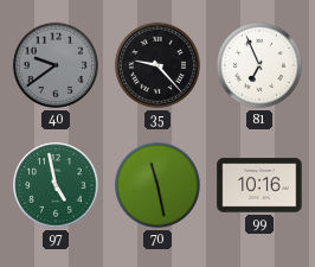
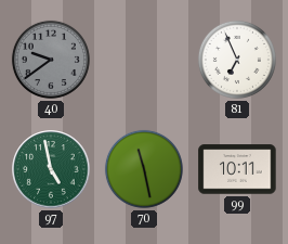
35: 9:23 -> none
99: 10:16 -> 10:11
